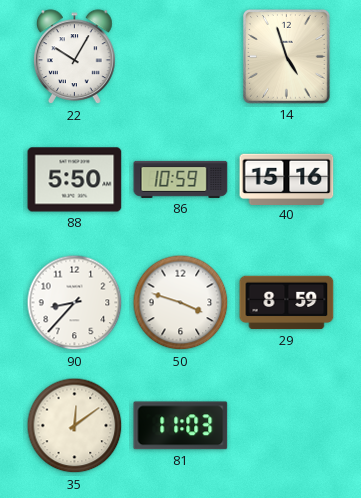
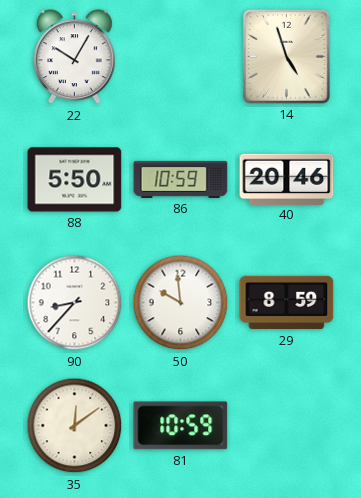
40: 15:16 -> 20:46
50: 3:48 -> 9:59
81: 11:03 -> 10:59
